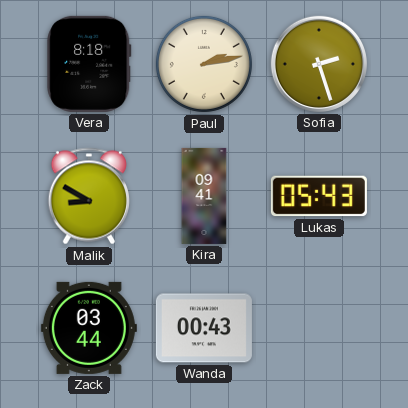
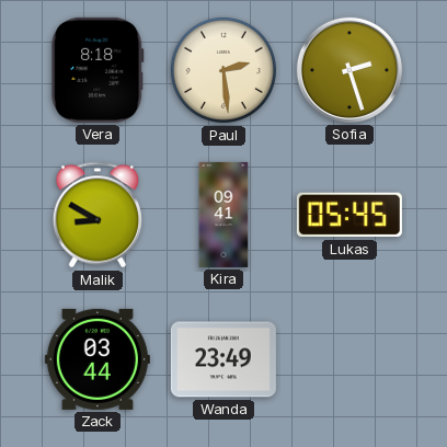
Paul: 2:13 -> 2:29
Lukas: 05:43 -> 05:45
Wanda: 00:43 -> 23:49
